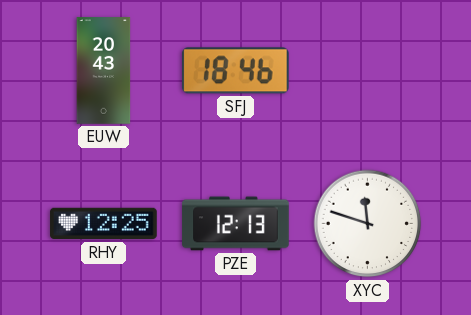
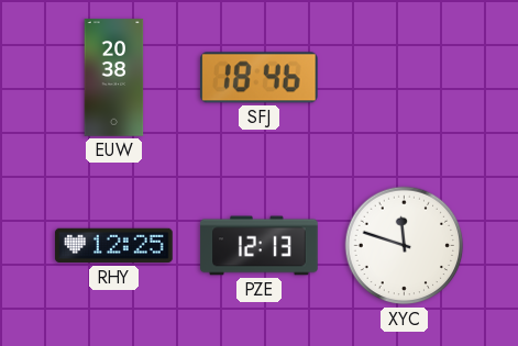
EUW: 20:43 -> 20:38
